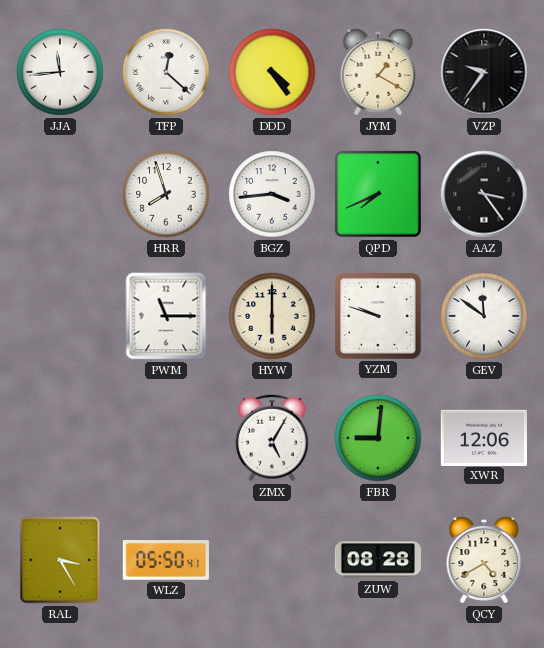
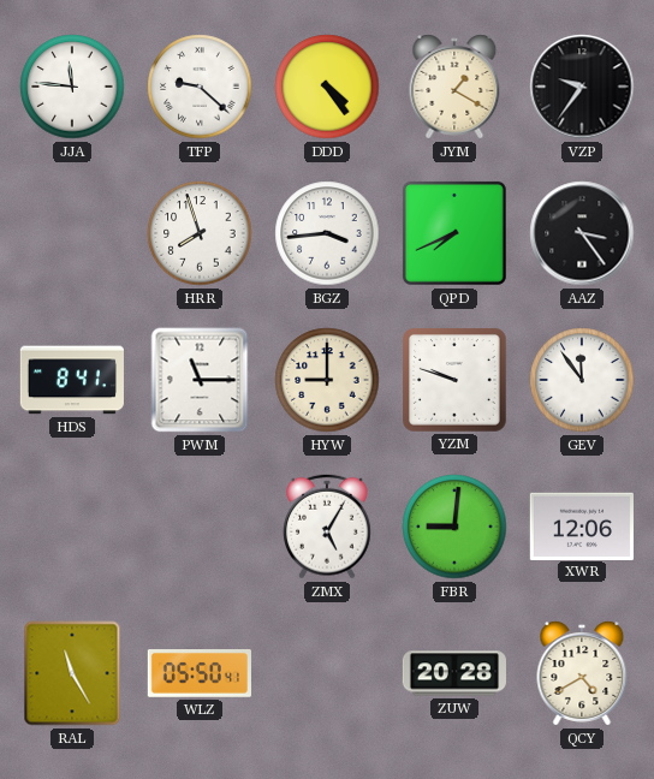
JJA: 11:44 -> 11:46
TFP: 12:22 -> 9:22
HDS: none -> 8:41
HYW: 6:00 -> 9:00
GEV: 11:51 -> 11:54
RAL: 3:25 -> 11:25
ZUW: 08:28 -> 20:28
